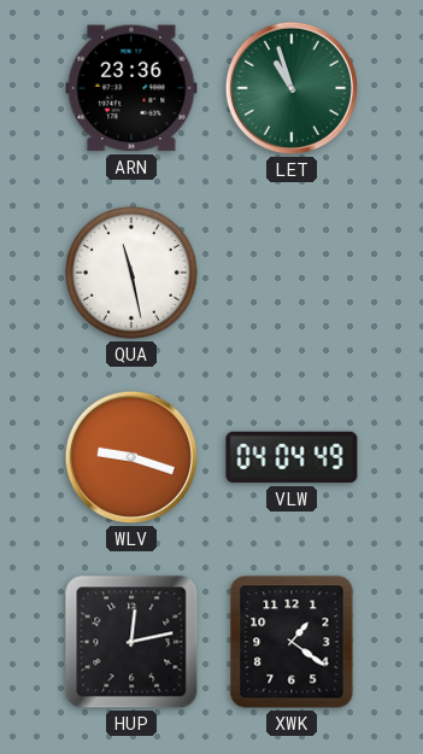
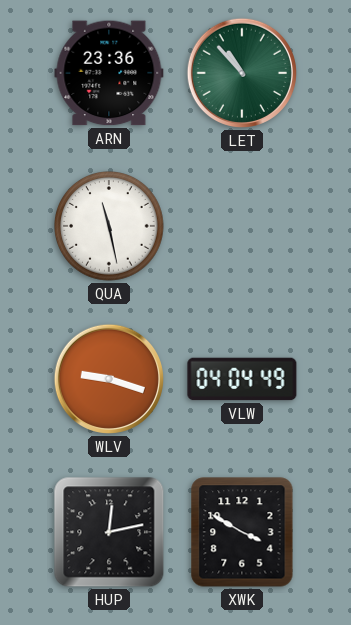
LET: 10:57 -> 10:53
XWK: 1:21 -> 3:50
